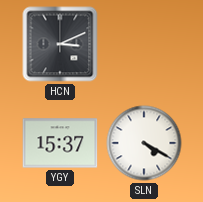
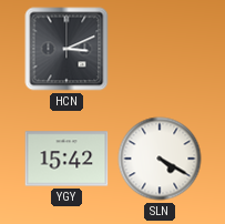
YGY: 15:37 -> 15:42
